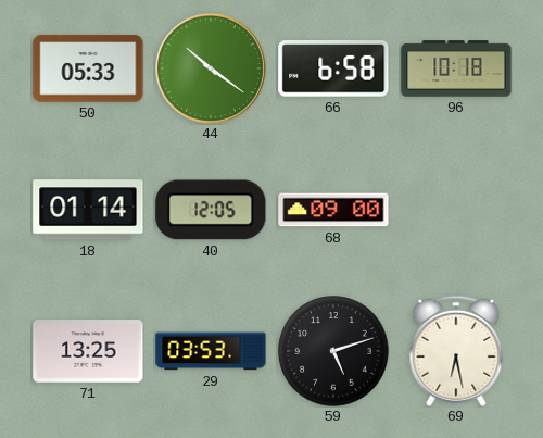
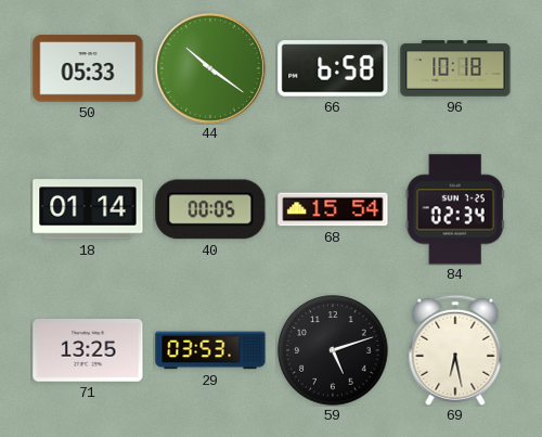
40: 12:05 -> 00:05
68: 09:00 -> 15:54
84: none -> 02:34
